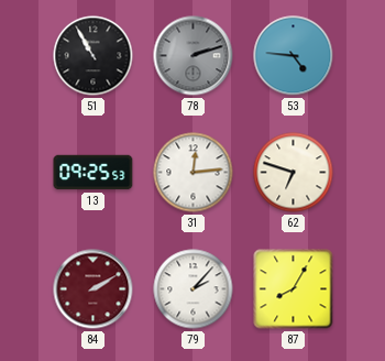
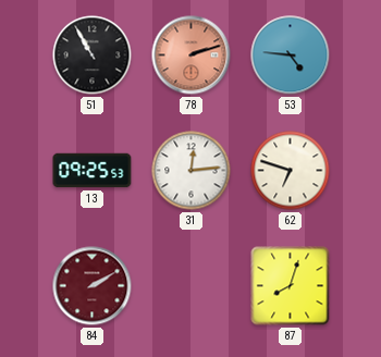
78 dial: grey -> salmon
79: 2:07 -> none
87: 8:05 -> 8:03
